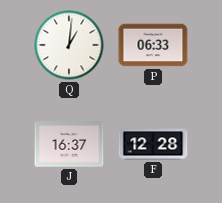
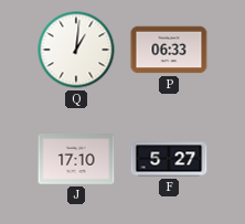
J: 16:37 -> 17:10
F: 12:28 -> 5:27
